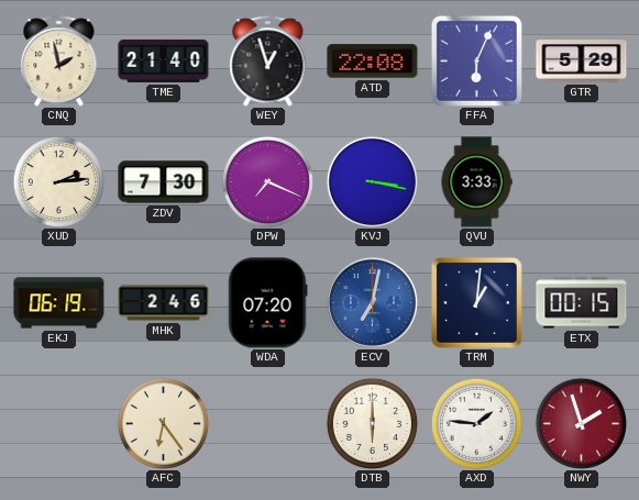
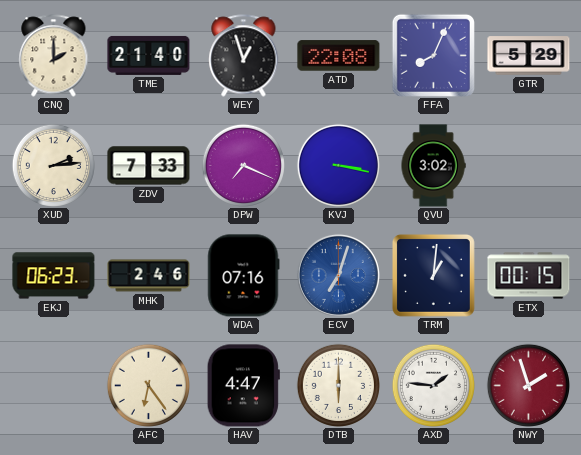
CNQ: 1:58 -> 2:00
FFA: 6:04 -> 8:04
ZDV: 7:30 -> 7:33
QVU: 3:33 -> 3:02
EKJ: 06:19 -> 06:23
WDA: 07:20 -> 07:16
ECV: 7:02 -> 7:03
HAV: none -> 4:47
